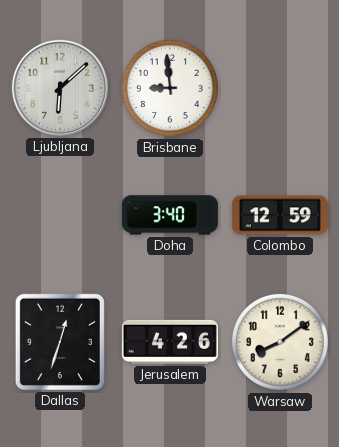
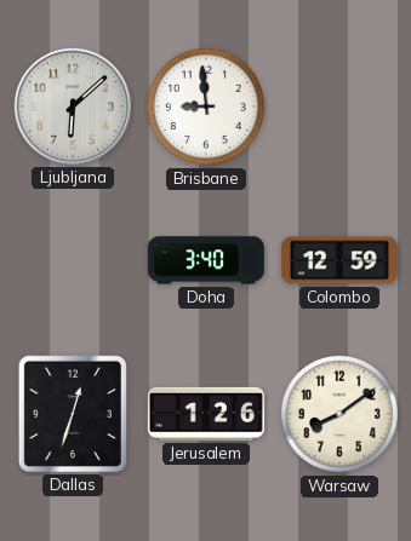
Jerusalem: 4:26 -> 1:26
